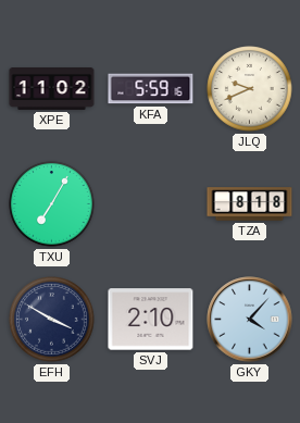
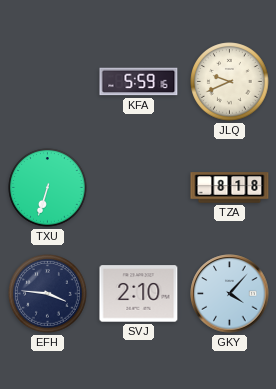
XPE: 11:02 -> none
TXU: 7:05 -> 6:33
EFH: 3:50 -> 3:46
